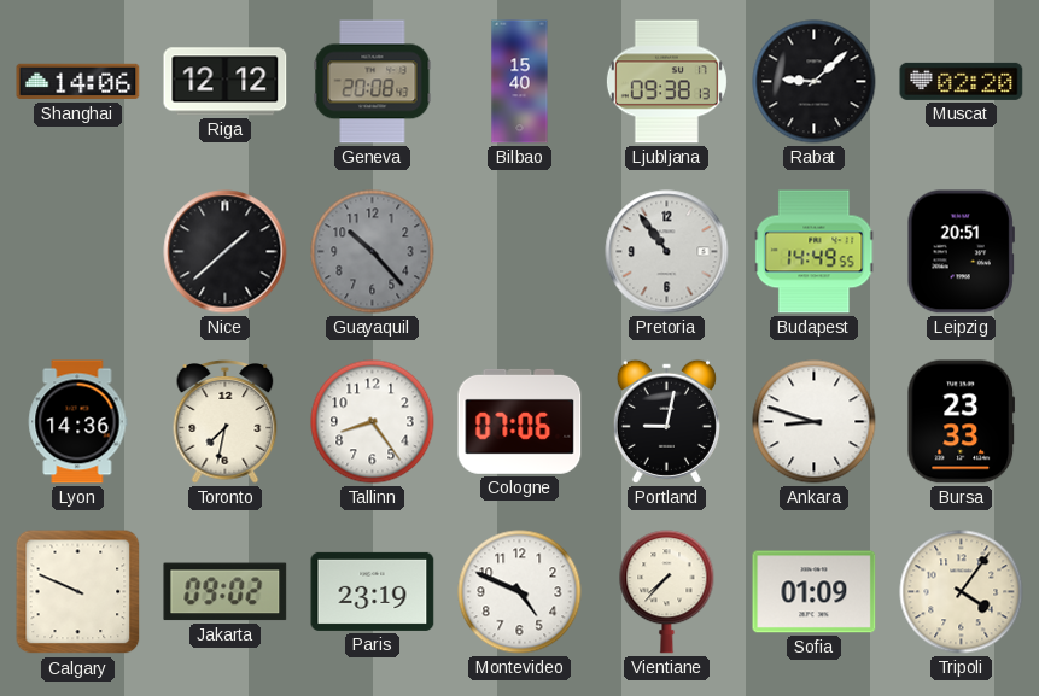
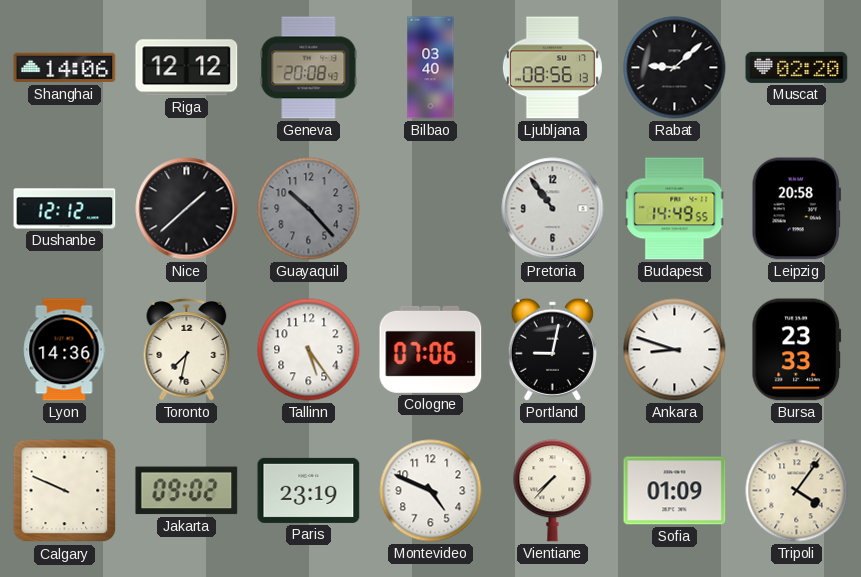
Bilbao: 15:40 -> 03:40
Ljubljana: 09:38 -> 08:56
Dushanbe: none -> 12:12
Leipzig: 20:51 -> 20:58
Tallinn: 8:24 -> 5:24
